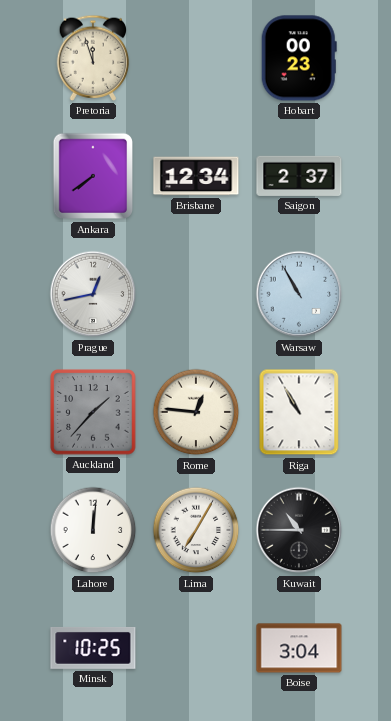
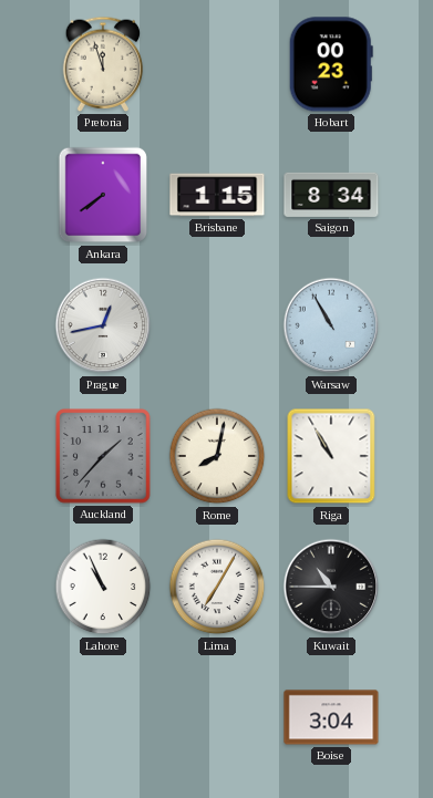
Brisbane: 12:34 -> 1:15
Saigon: 2:37 -> 8:34
Rome: 12:46 -> 8:02
Lahore: 12:01 -> 10:56
Minsk: 10:25 -> none
